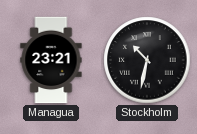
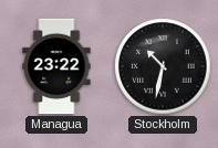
Managua: 23:21 -> 23:22
